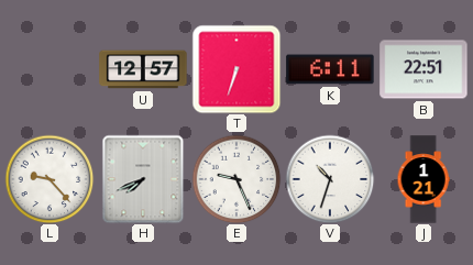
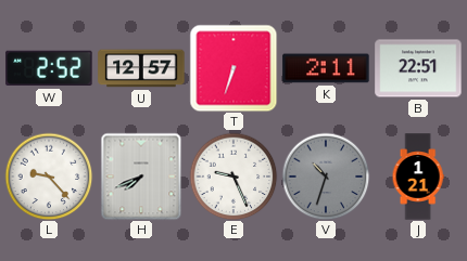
W: none -> 2:52
K: 6:11 -> 2:11
V dial: white -> grey
